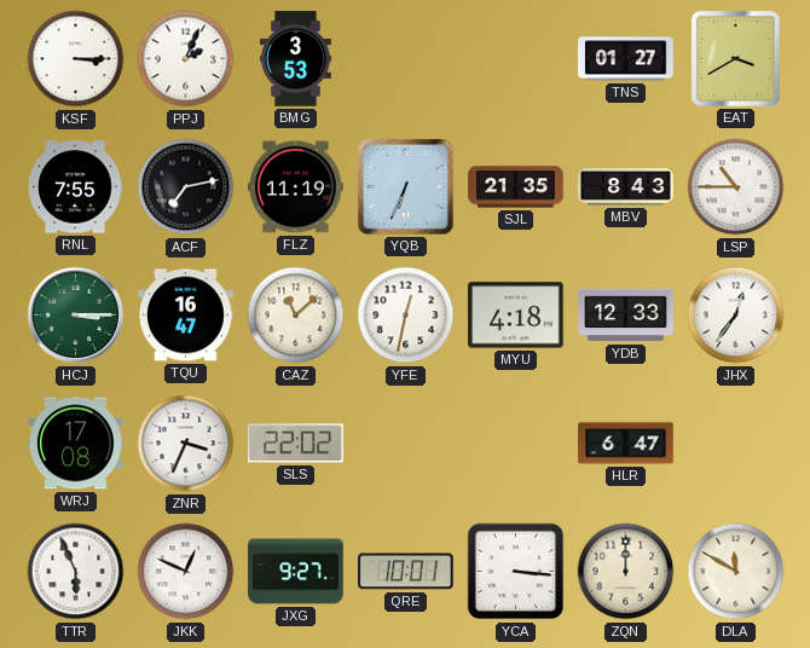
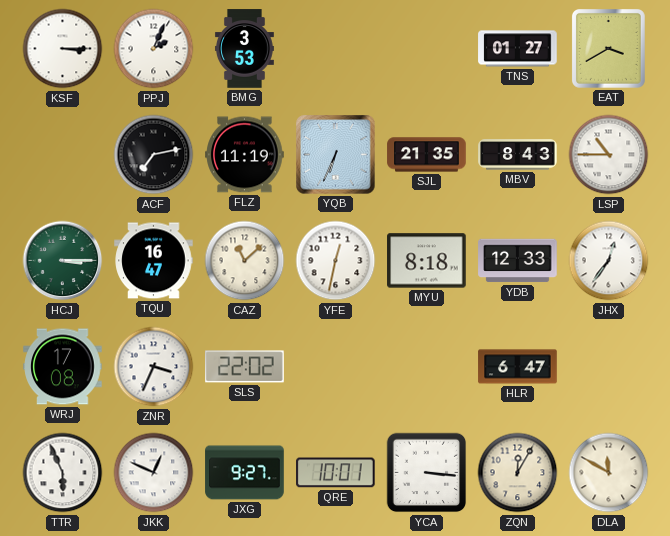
RNL: 7:55 -> none
MYU: 4:18 -> 8:18
ZQN: 12:00 -> 12:05
